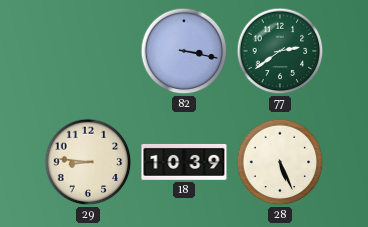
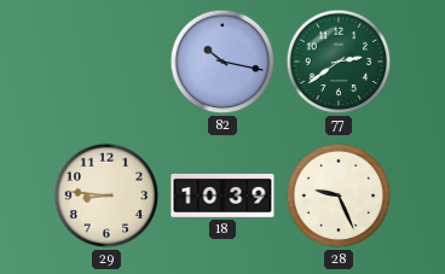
82: 3:17 -> 10:17
28: 5:26 -> 9:26
